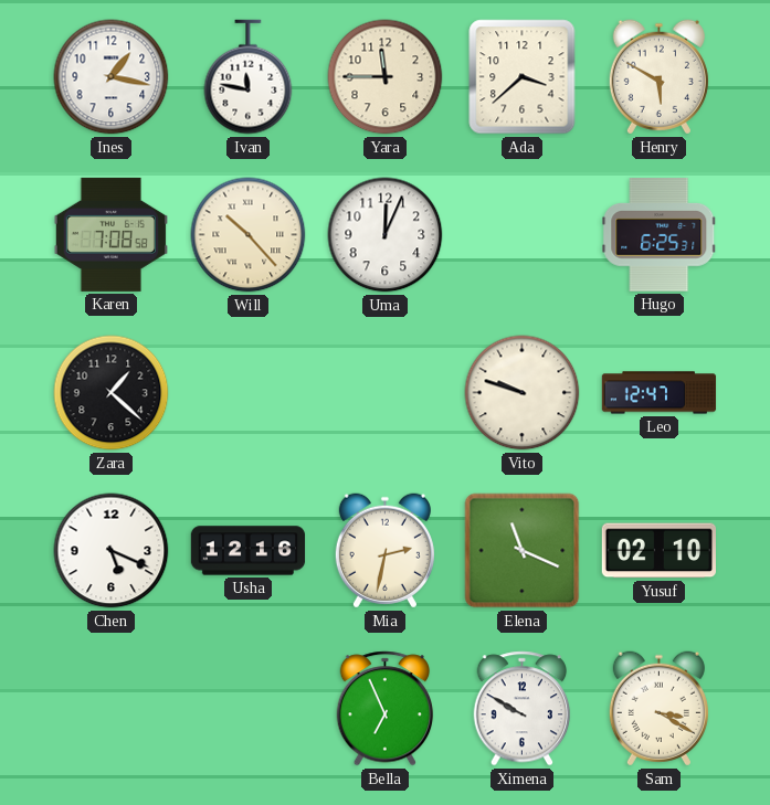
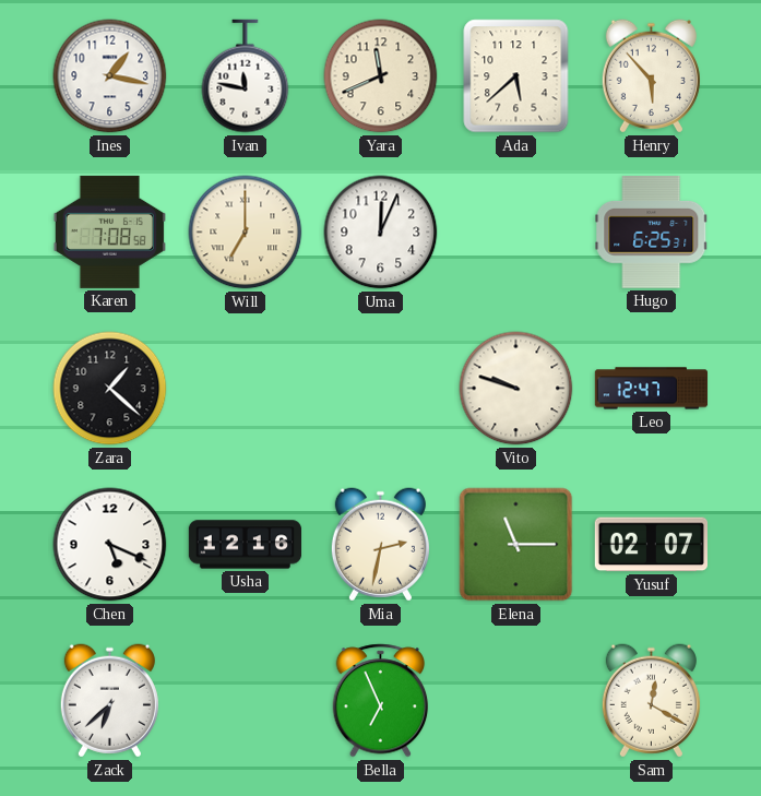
Yara: 11:45 -> 11:41
Ada: 3:38 -> 5:38
Henry: 5:50 -> 5:53
Will: 10:23 -> 7:00
Elena: 11:19 -> 11:15
Yusuf: 02:10 -> 02:07
Zack: none -> 6:38
Ximena: 9:50 -> none
Sam: 3:20 -> 12:20
